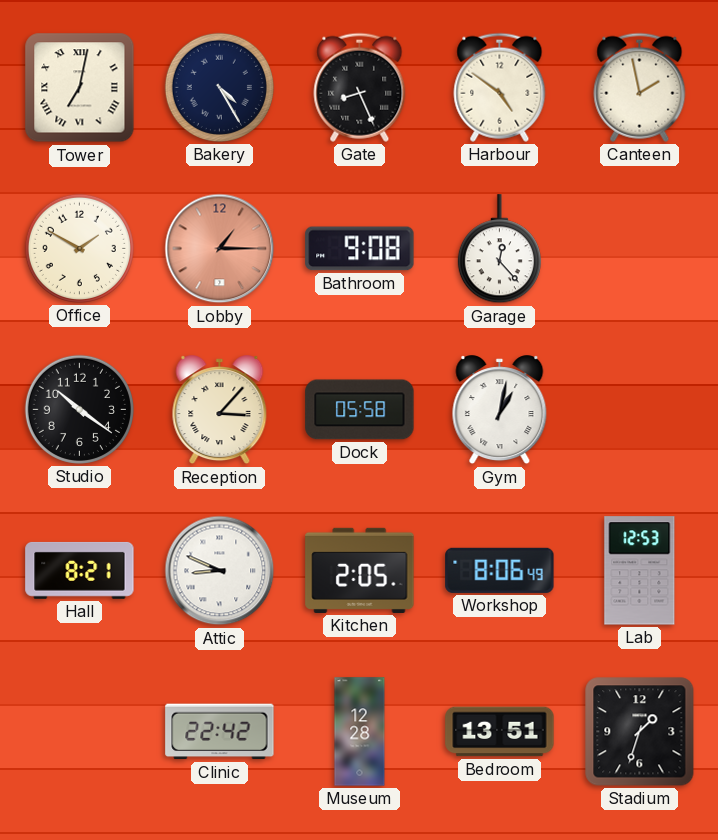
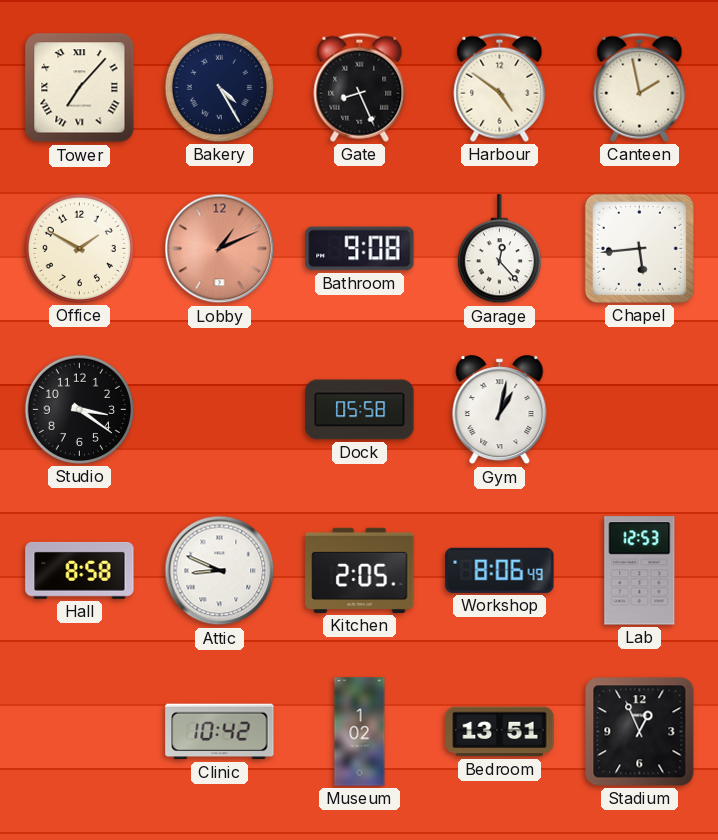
Tower: 7:02 -> 7:07
Lobby: 1:15 -> 1:11
Chapel: none -> 5:44
Studio: 10:21 -> 3:21
Reception: 3:07 -> none
Hall: 8:21 -> 8:58
Clinic: 22:42 -> 10:42
Museum: 12:28 -> 1:02
Stadium: 1:33 -> 12:56
